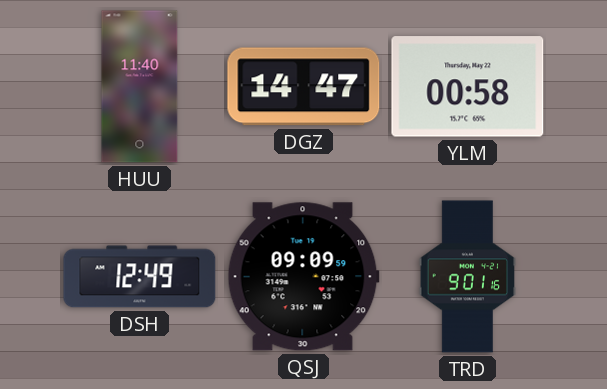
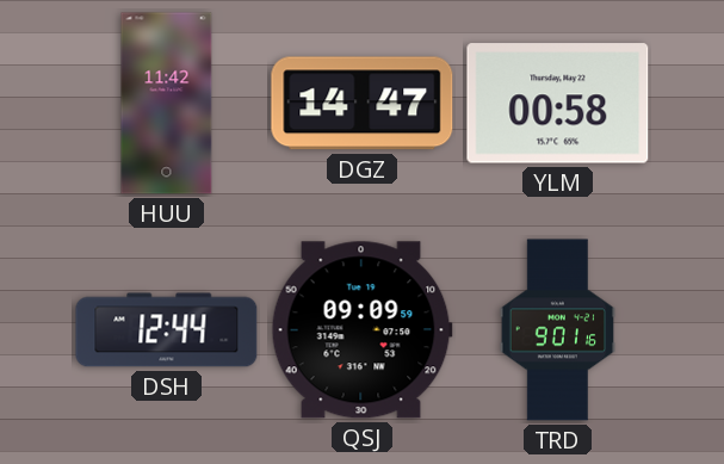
HUU: 11:40 -> 11:42
DSH: 12:49 -> 12:44
